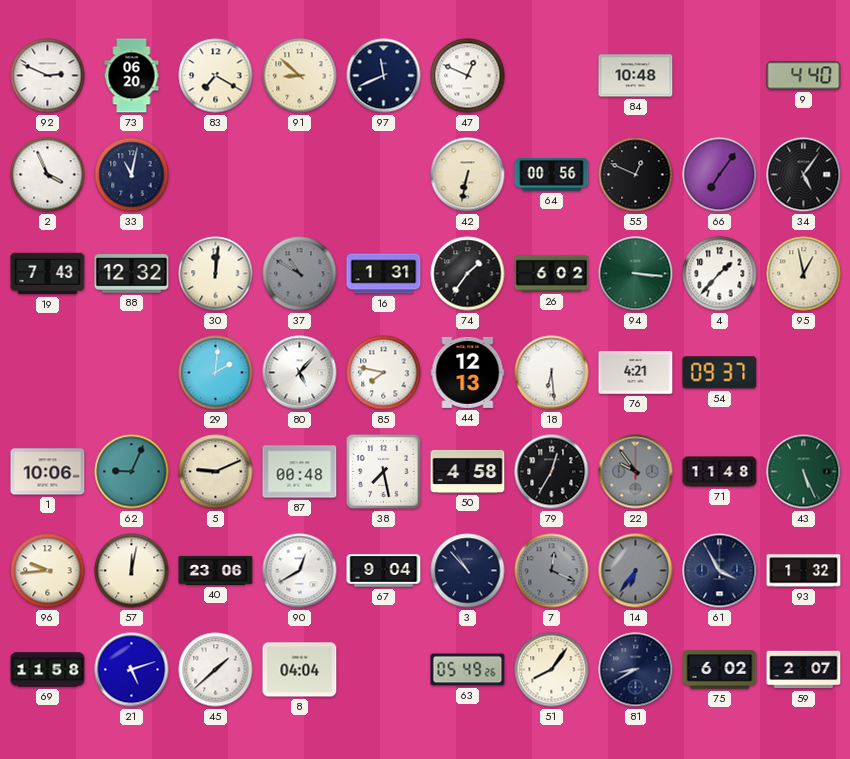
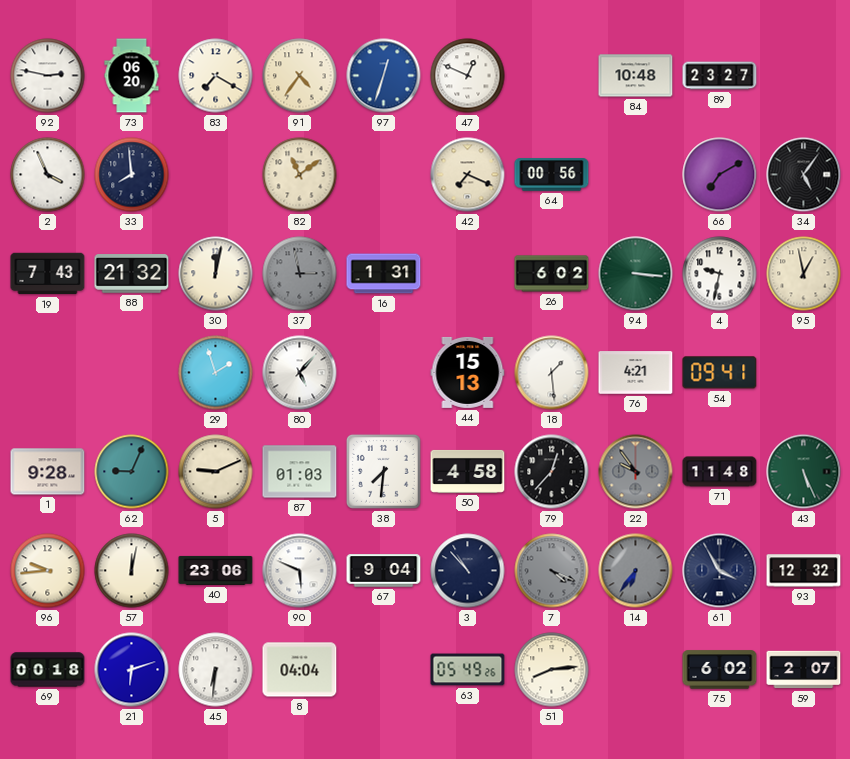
92: 2:49 -> 2:47
91: 8:52 -> 4:36
97: 11:41 -> 12:33
97 dial: navy -> blue
89: none -> 23:27
9: 4:40 -> none
33: 11:02 -> 7:59
82: none -> 11:09
42: 6:32 -> 7:19
55: 12:49 -> none
66: 7:06 -> 7:10
88: 12:32 -> 21:32
30: 12:01 -> 12:02
37: 10:50 -> 2:58
74: 1:36 -> none
4: 1:37 -> 9:32
29: 2:01 -> 1:57
85: 7:47 -> none
44: 12:13 -> 15:13
18: 6:29 -> 1:29
54: 09:37 -> 09:41
1: 10:06 -> 9:28
87: 00:48 -> 01:03
38: 7:28 -> 7:31
79: 12:35 -> 12:37
90: 12:40 -> 5:49
7: 12:19 -> 4:19
93: 1:32 -> 12:32
69: 11:58 -> 00:18
21: 5:12 -> 6:12
45: 1:38 -> 6:31
51: 8:06 -> 8:14
81: 8:40 -> none
